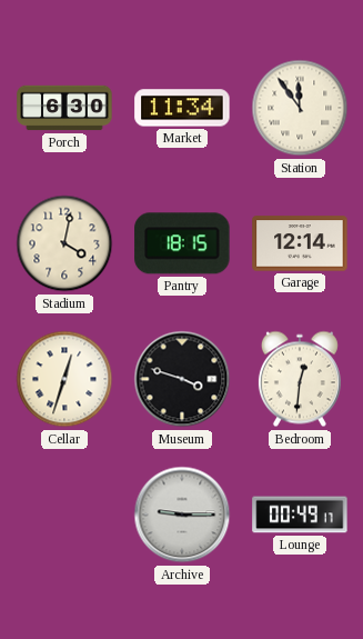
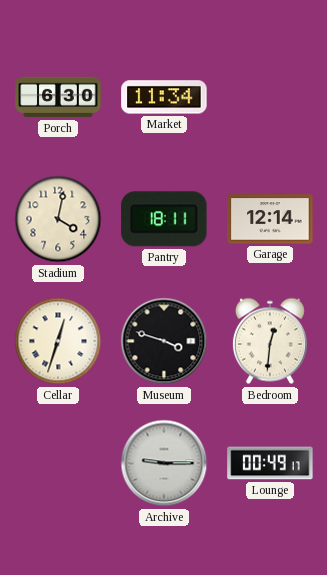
Station: 11:54 -> none
Pantry: 18:15 -> 18:11
